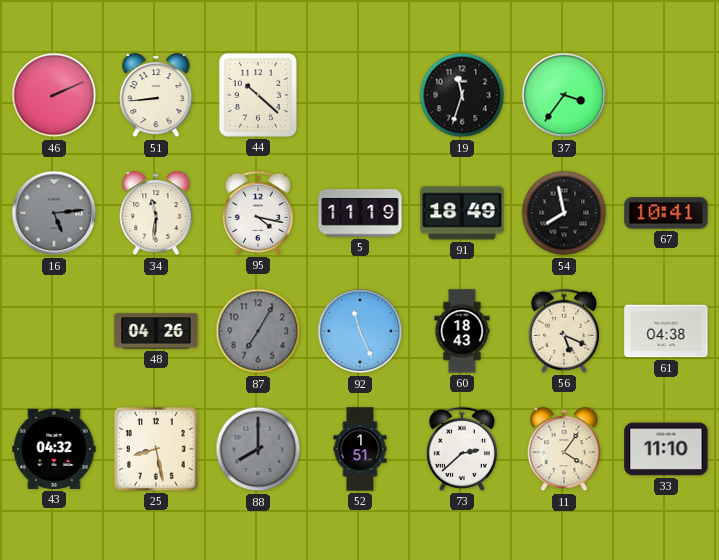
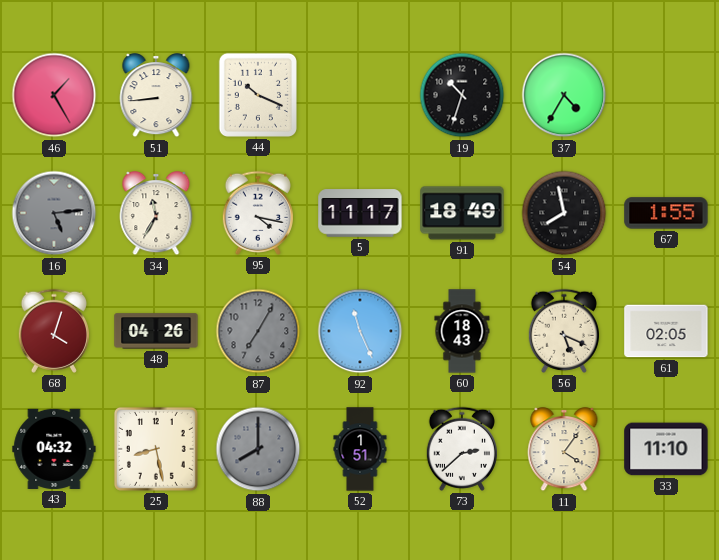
46: 2:11 -> 1:25
44: 10:22 -> 10:19
19: 11:33 -> 10:33
37: 3:36 -> 4:35
34: 11:31 -> 11:35
5: 11:19 -> 11:17
67: 10:41 -> 1:55
68: none -> 4:03
61: 04:38 -> 02:05
